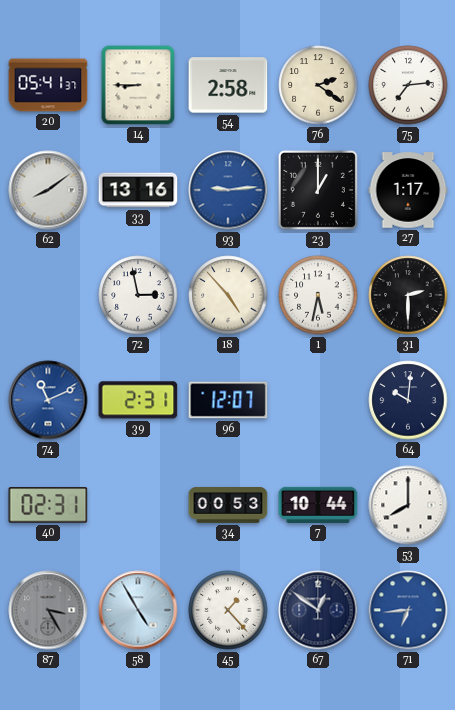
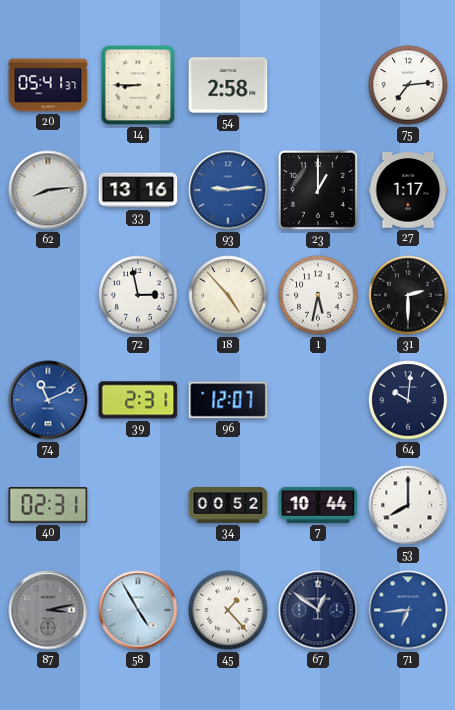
76: 2:21 -> none
62: 8:09 -> 8:14
34: 00:53 -> 00:52
87: 3:25 -> 3:13
